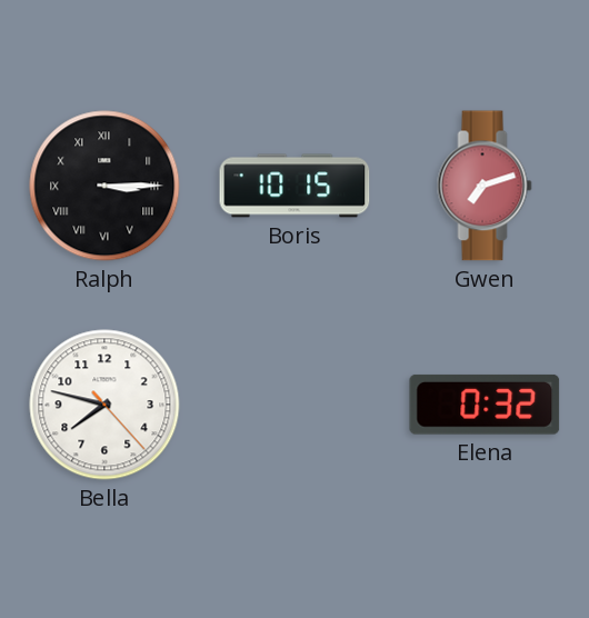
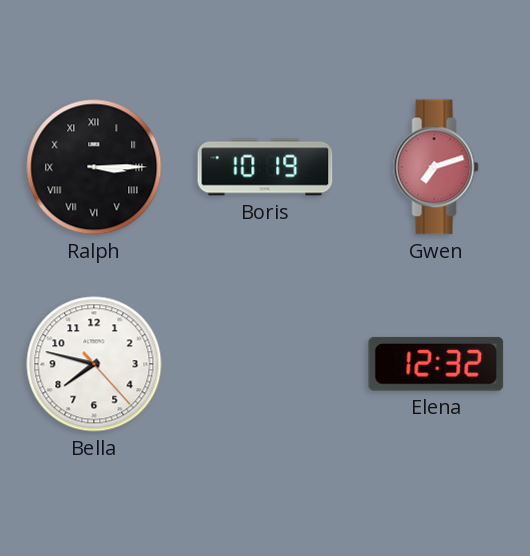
Boris: 10:15 -> 10:19
Elena: 0:32 -> 12:32
